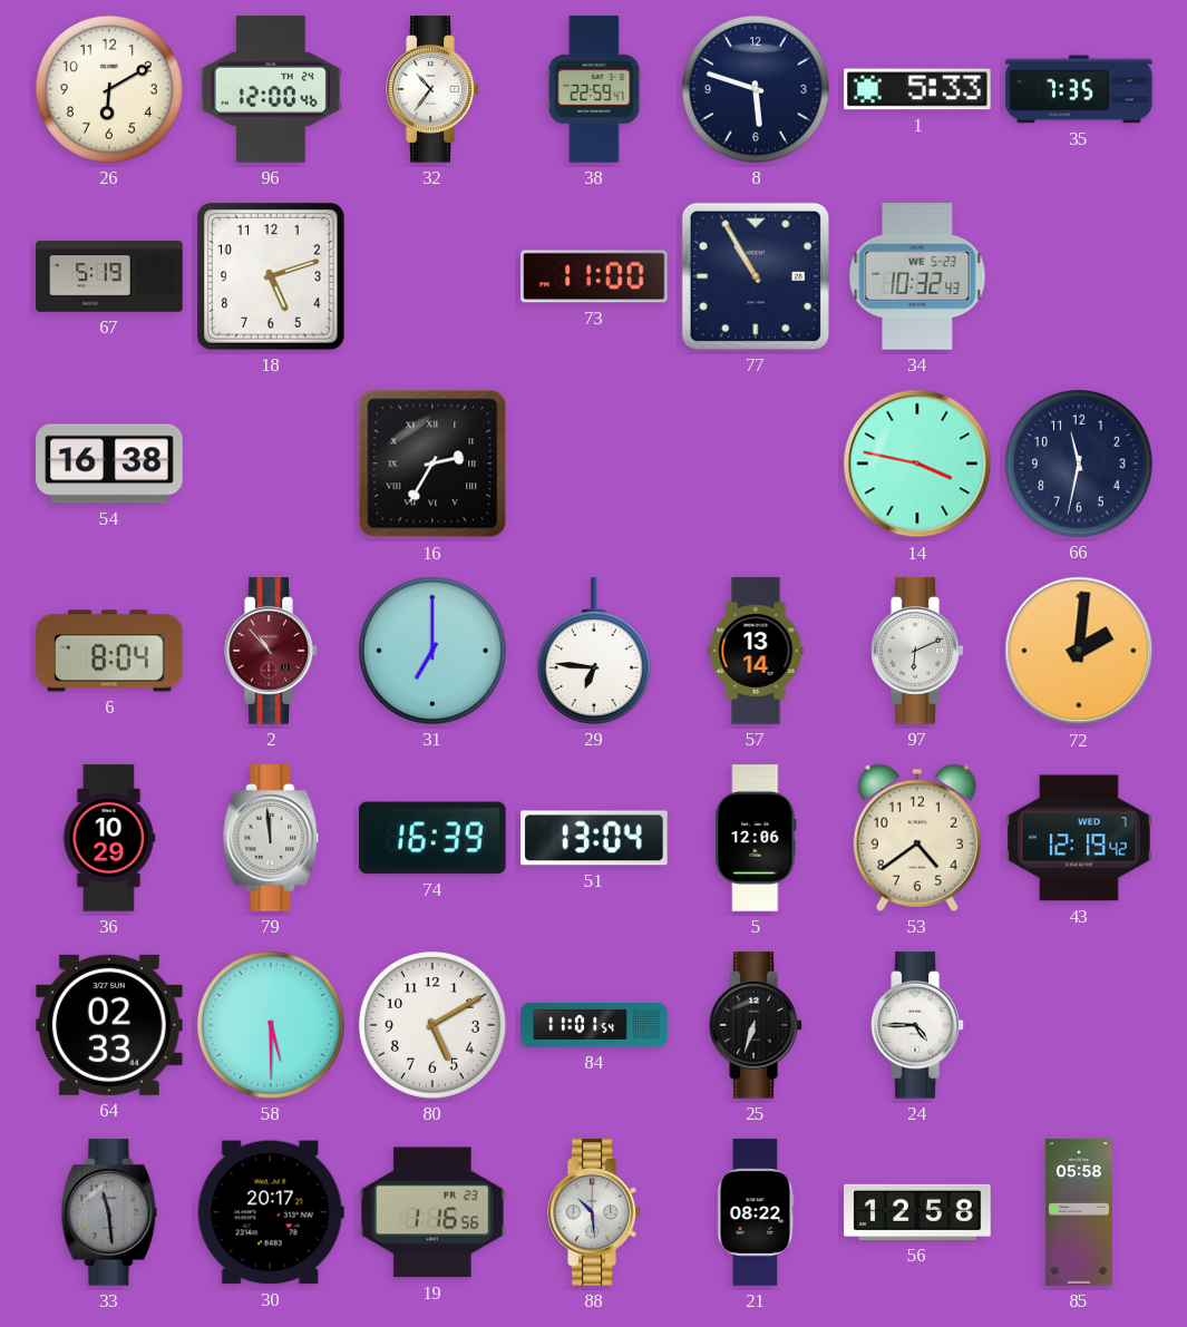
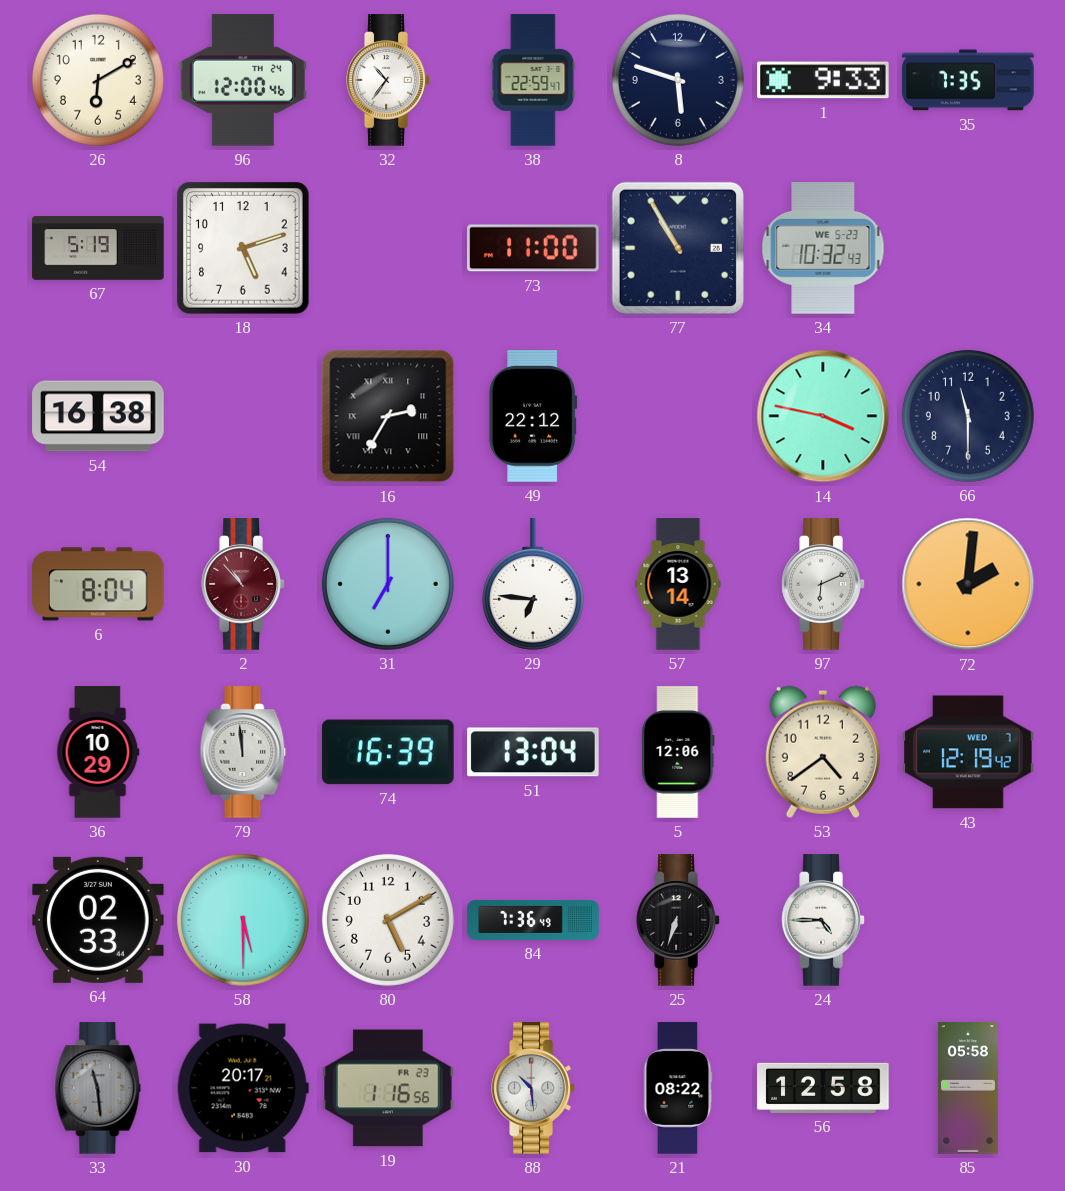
1: 5:33 -> 9:33
49: none -> 22:12
66: 11:32 -> 11:30
84: 11:01 -> 7:36
